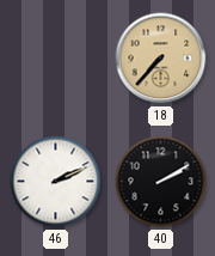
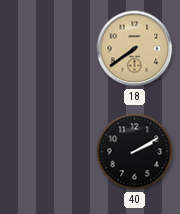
18: 7:37 -> 7:39
46: 2:11 -> none
